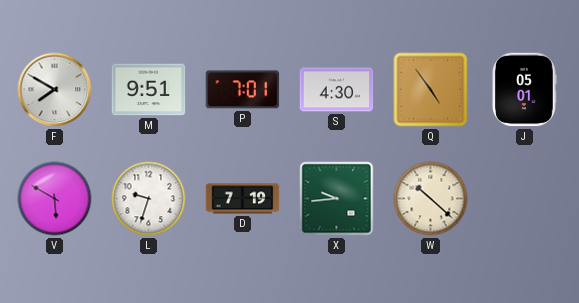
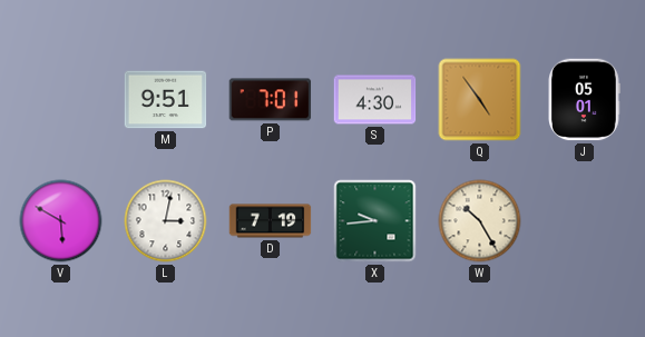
F: 7:50 -> none
L: 9:33 -> 3:02
W: 10:22 -> 10:25
